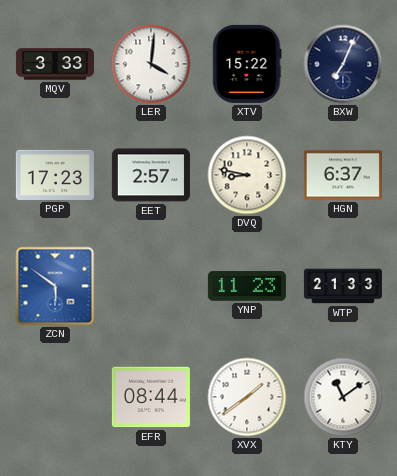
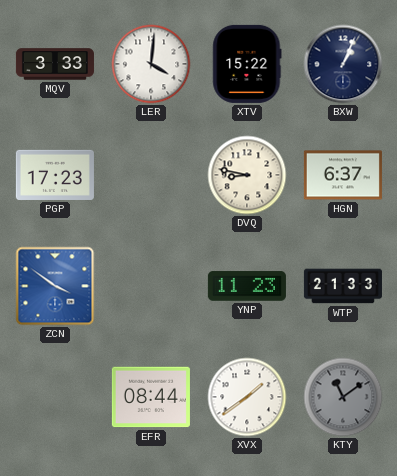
BXW: 7:04 -> 1:04
EET: 2:57 -> none
ZCN: 5:51 -> 3:51
KTY dial: white -> grey
